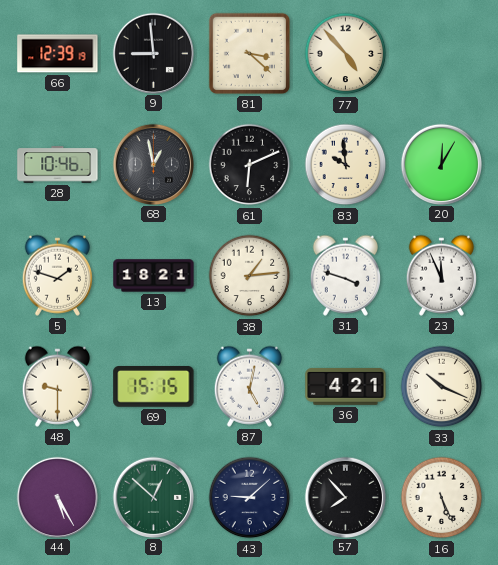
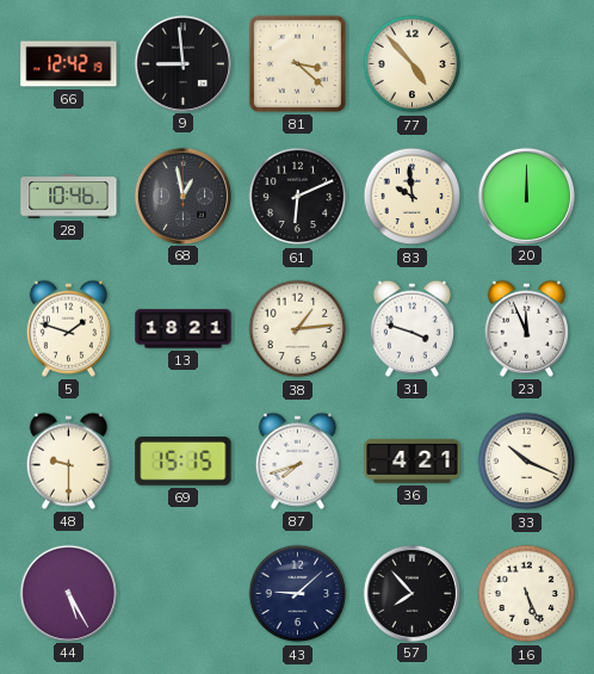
66: 12:39 -> 12:42
20: 12:05 -> 12:00
87: 5:02 -> 7:42
8: 12:52 -> none
